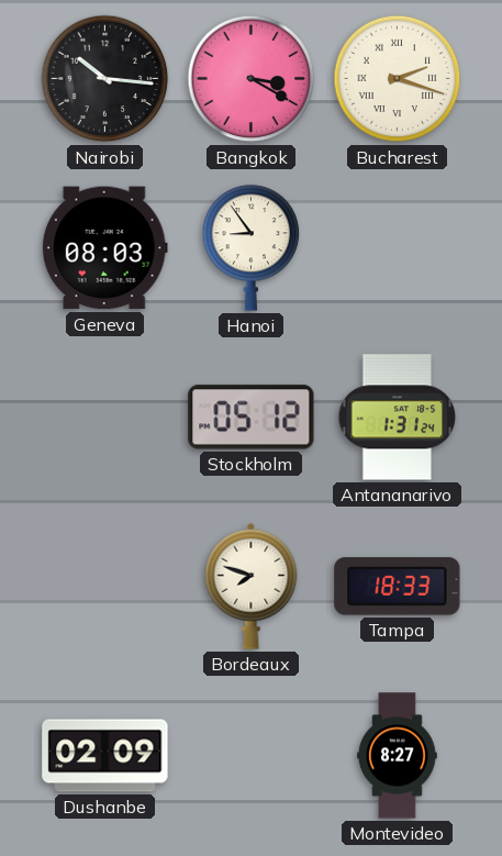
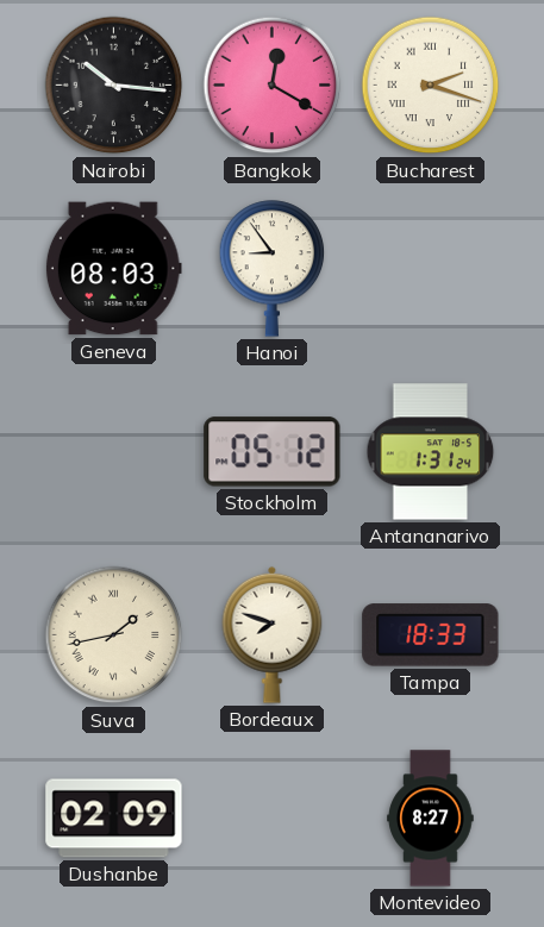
Bangkok: 3:20 -> 12:20
Suva: none -> 1:43
